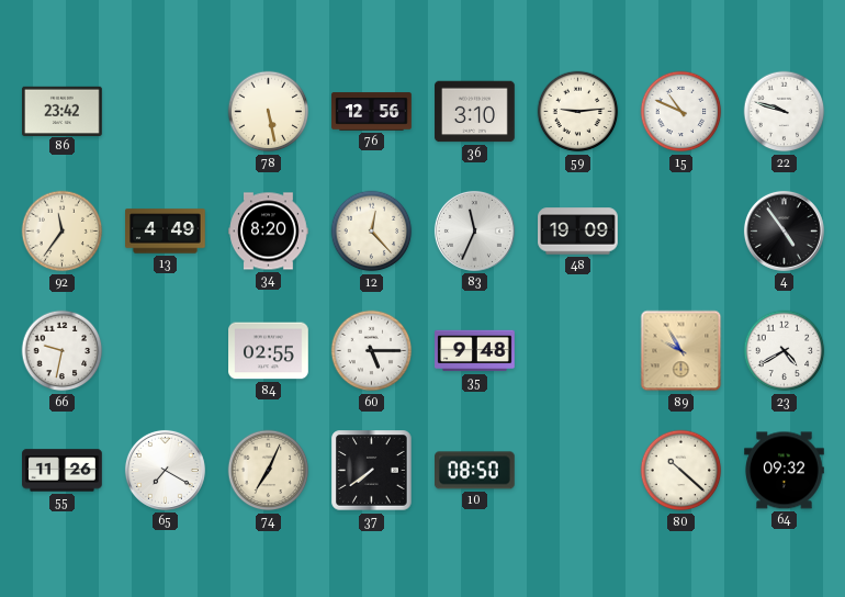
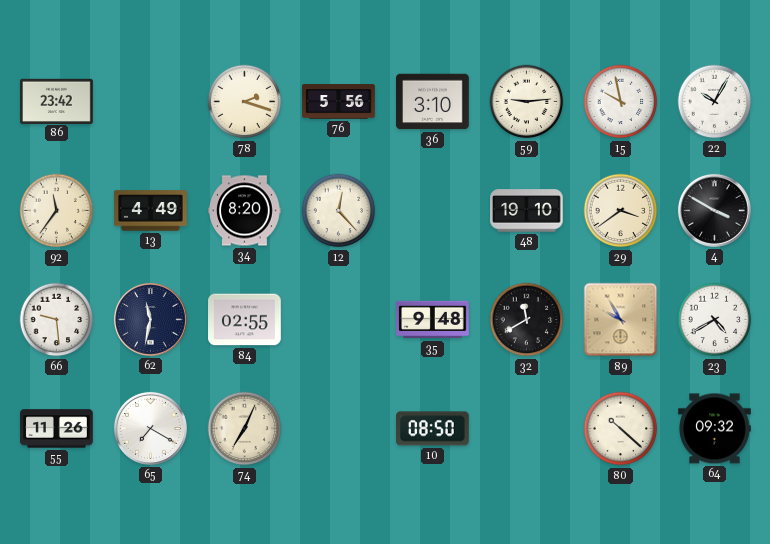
78: 5:28 -> 2:18
76: 12:56 -> 5:56
15: 10:49 -> 9:58
22: 9:48 -> 10:05
83: 11:34 -> none
48: 19:09 -> 19:10
29: none -> 3:39
4: 4:54 -> 3:50
66: 9:32 -> 9:29
62: none -> 11:32
60: 5:15 -> none
32: none -> 11:40
37: 7:39 -> none
